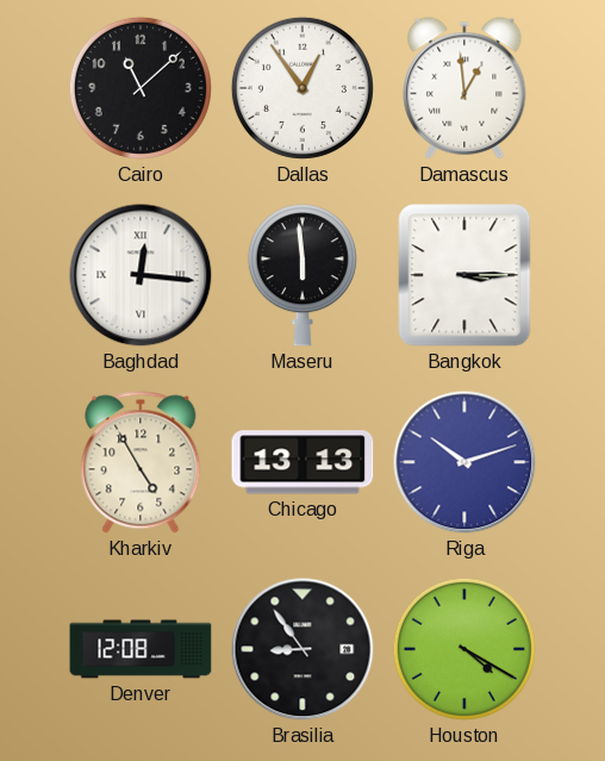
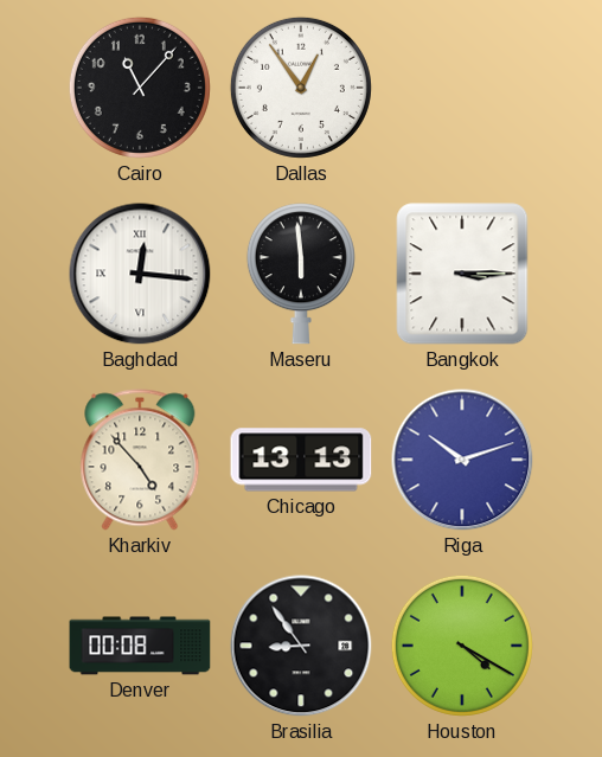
Cairo: 11:08 -> 11:07
Damascus: 12:59 -> none
Kharkiv: 4:55 -> 4:53
Denver: 12:08 -> 00:08
